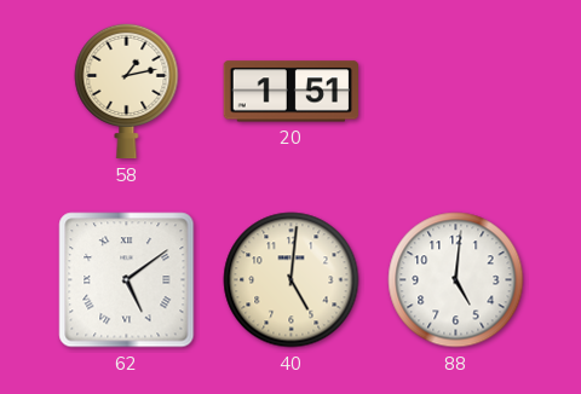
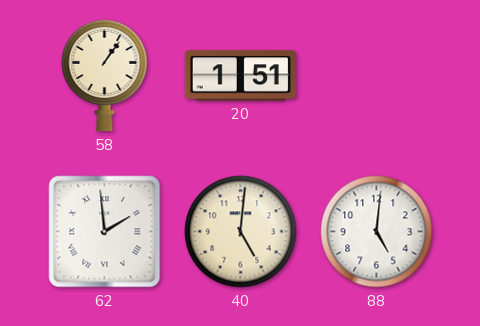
58: 1:13 -> 1:06
62: 5:09 -> 1:59
